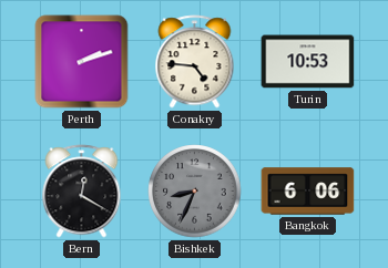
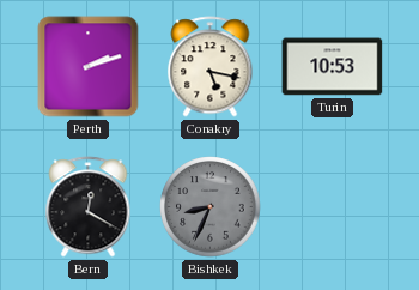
Conakry: 4:46 -> 5:17
Bangkok: 6:06 -> none
